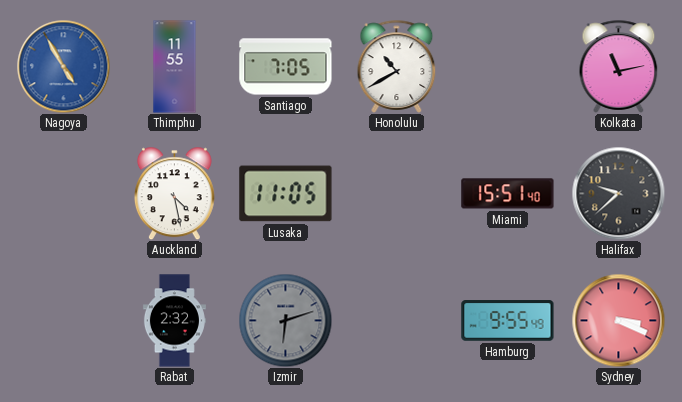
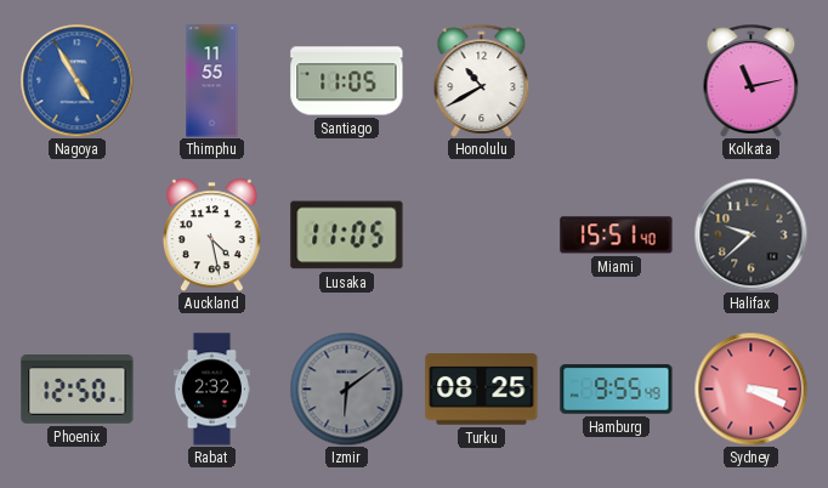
Santiago: 7:05 -> 11:05
Phoenix: none -> 12:50
Izmir: 6:12 -> 6:09
Turku: none -> 08:25
